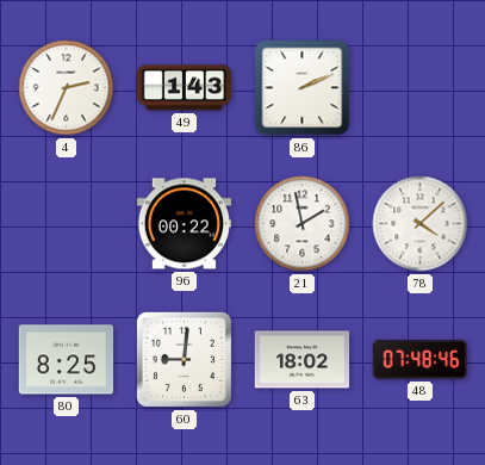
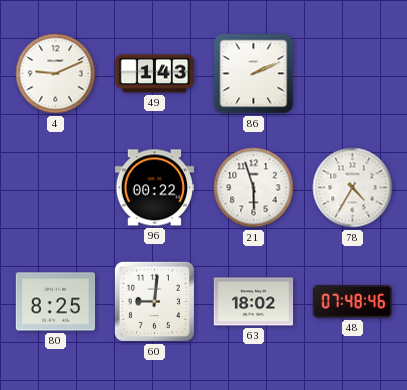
4: 2:34 -> 9:11
21: 1:58 -> 5:57
78: 4:08 -> 4:35
